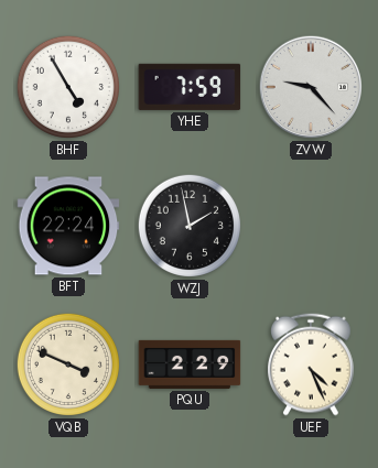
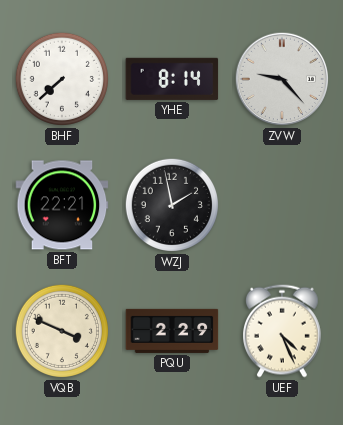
BHF: 4:55 -> 7:38
YHE: 7:59 -> 8:14
BFT: 22:24 -> 22:21
